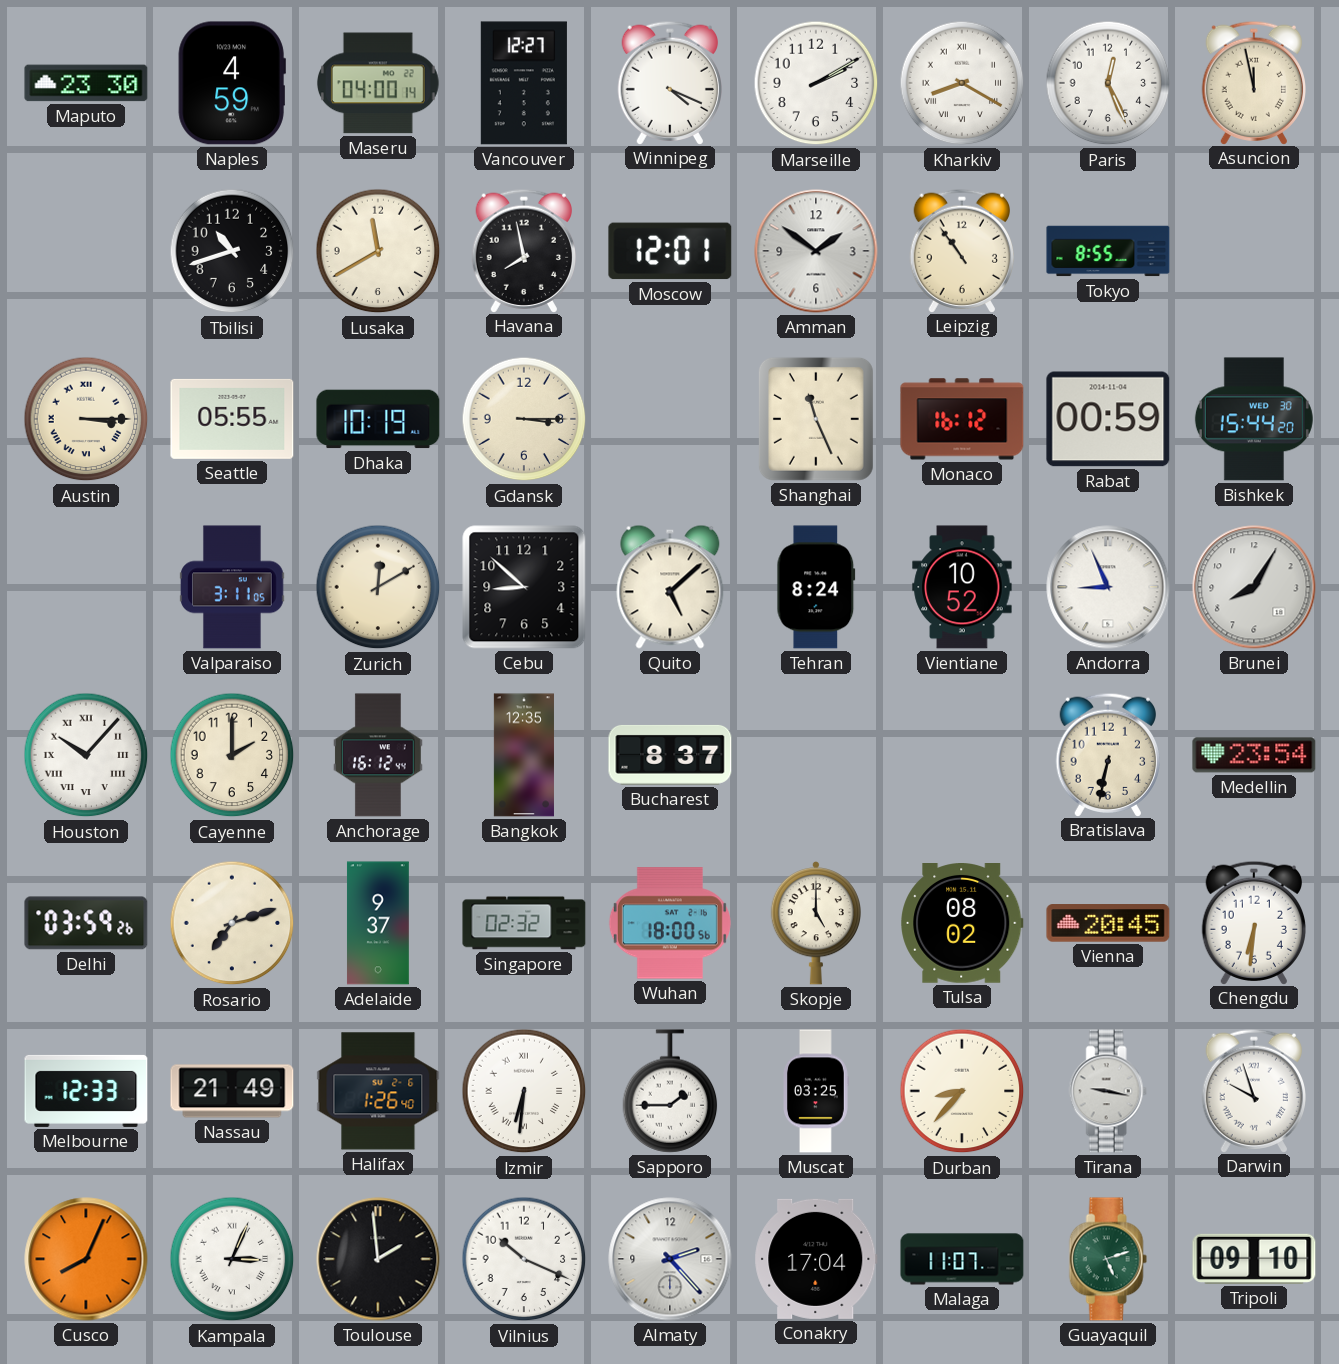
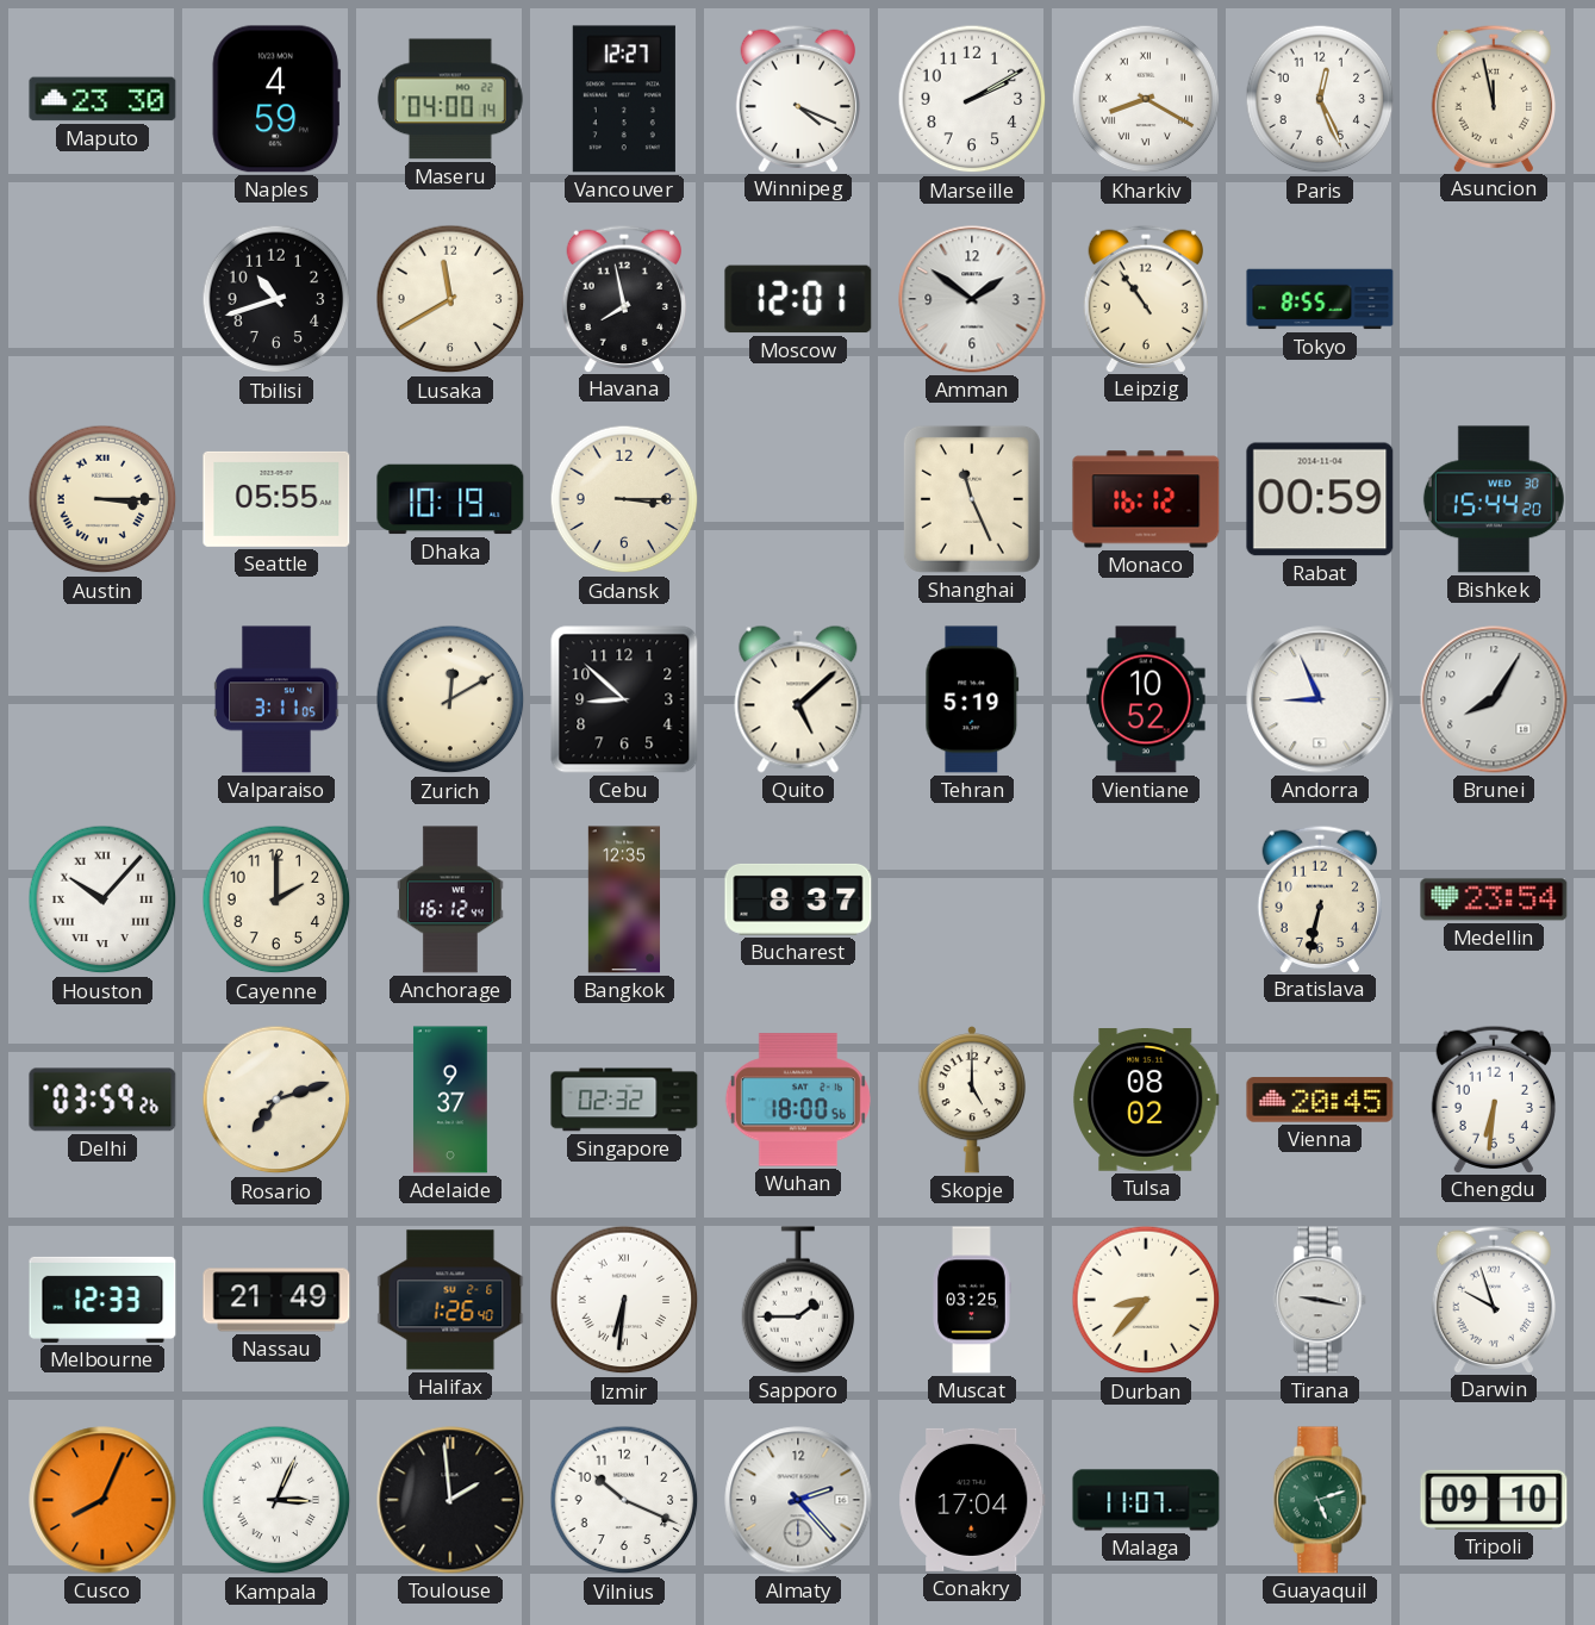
Tehran: 8:24 -> 5:19
